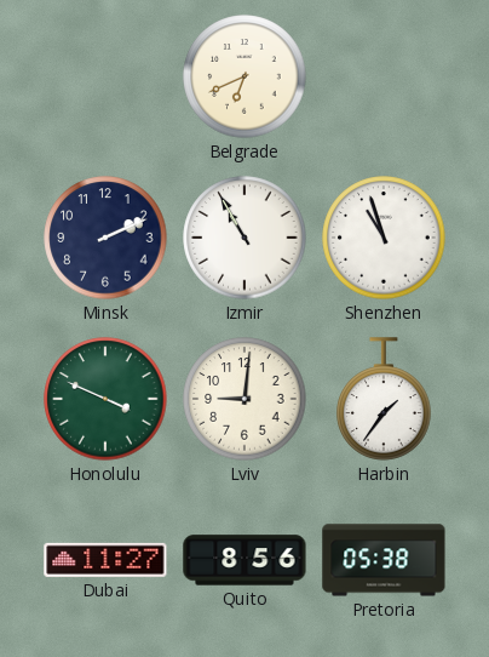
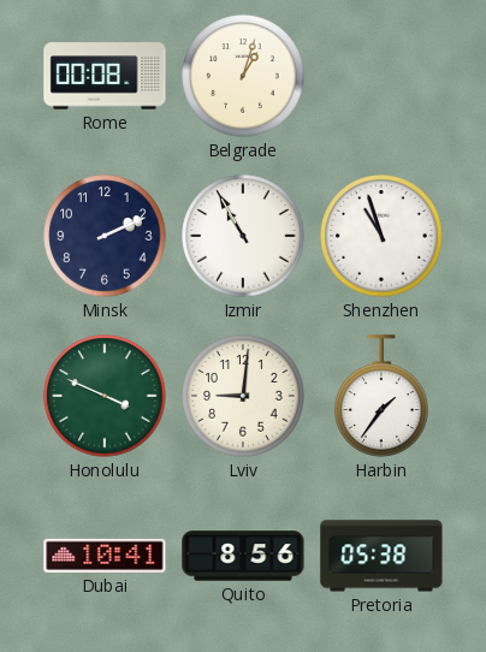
Rome: none -> 00:08
Belgrade: 6:41 -> 1:03
Dubai: 11:27 -> 10:41
